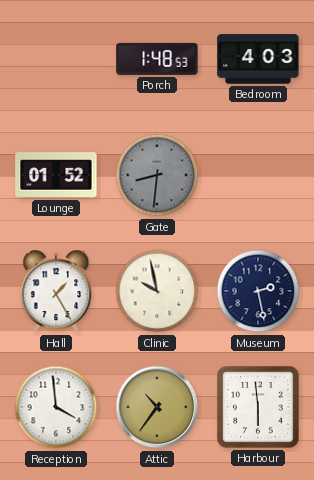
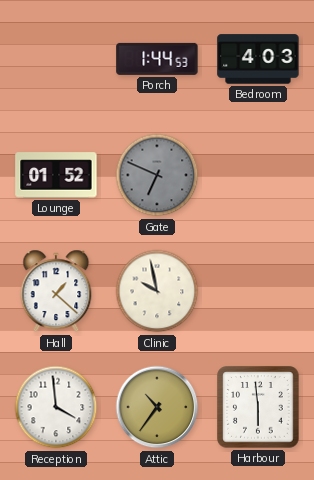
Porch: 1:48 -> 1:44
Gate: 8:31 -> 6:49
Hall: 1:25 -> 1:22
Museum: 2:28 -> none
